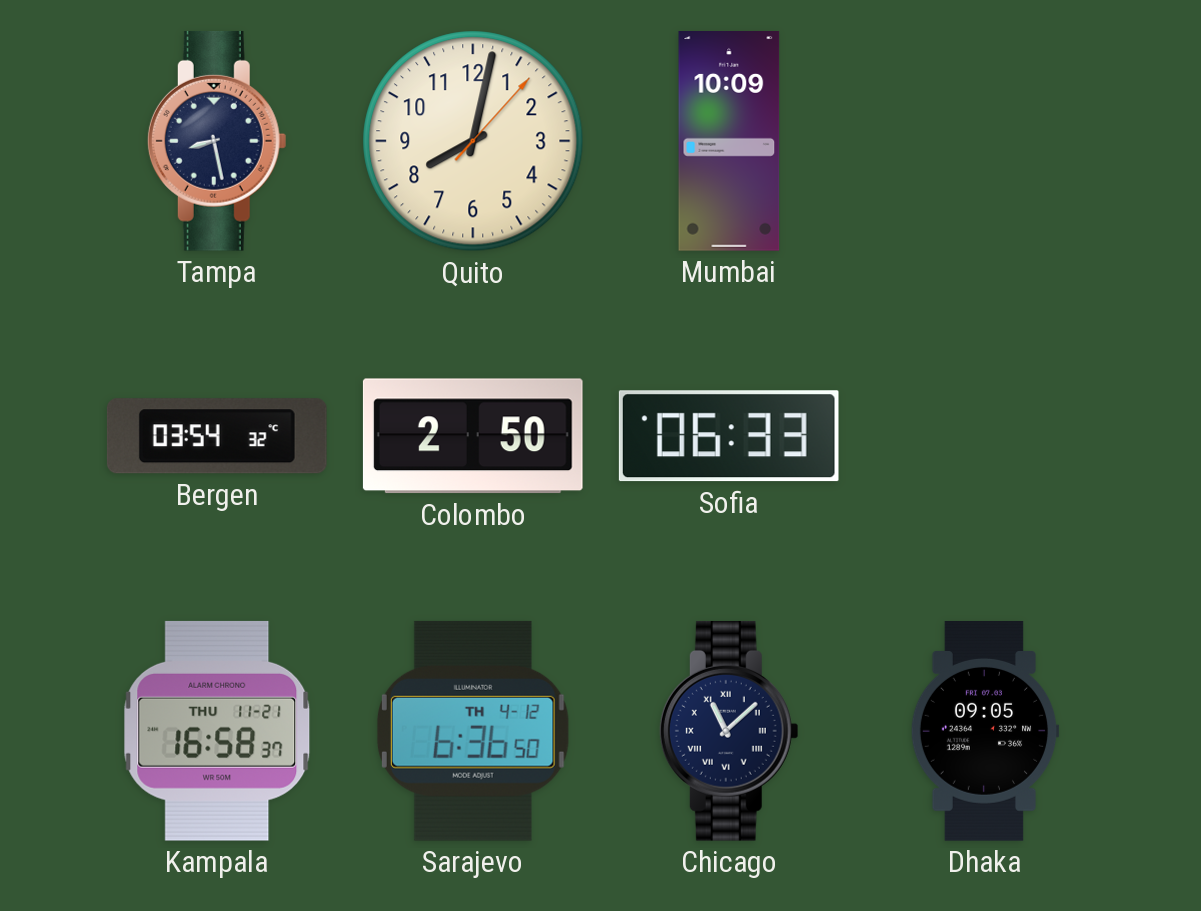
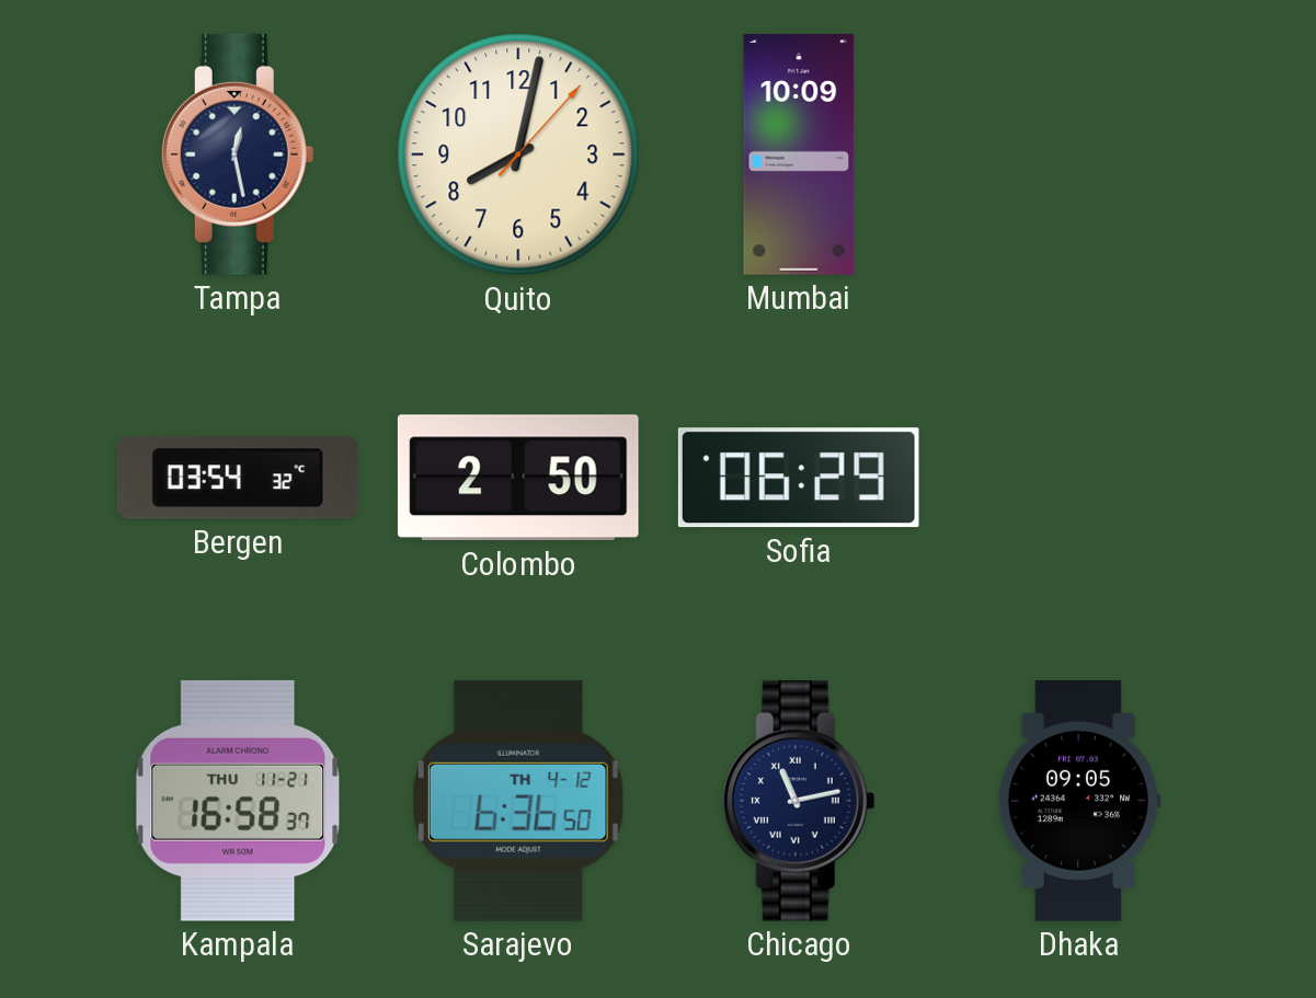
Tampa: 8:28 -> 12:28
Sofia: 06:33 -> 06:29
Chicago: 11:08 -> 11:13
